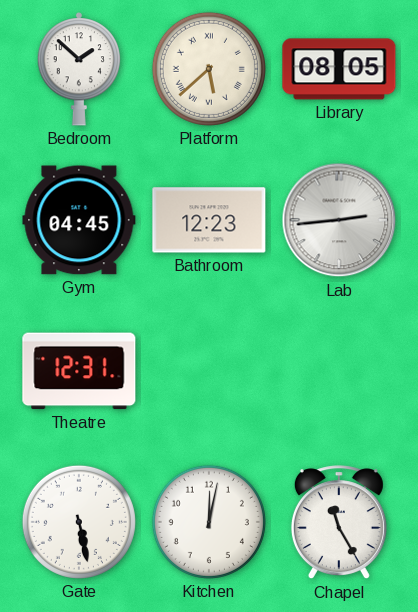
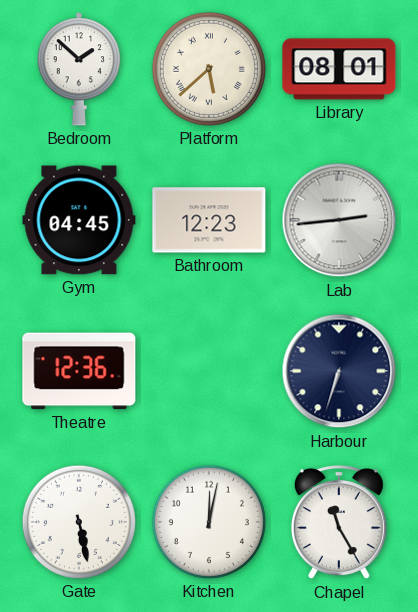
Library: 08:05 -> 08:01
Theatre: 12:31 -> 12:36
Harbour: none -> 6:33
